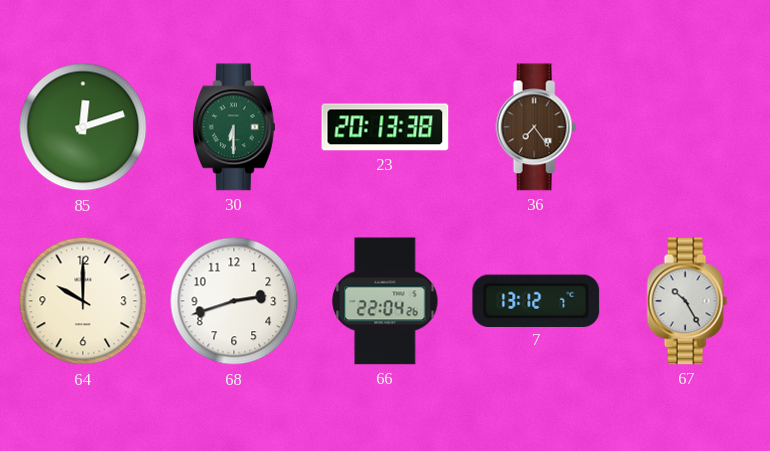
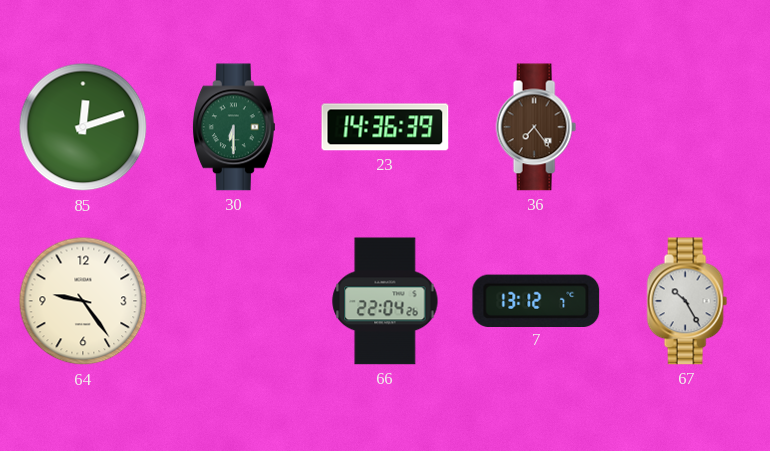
23: 20:13 -> 14:36
64: 10:00 -> 9:24
68: 2:42 -> none
